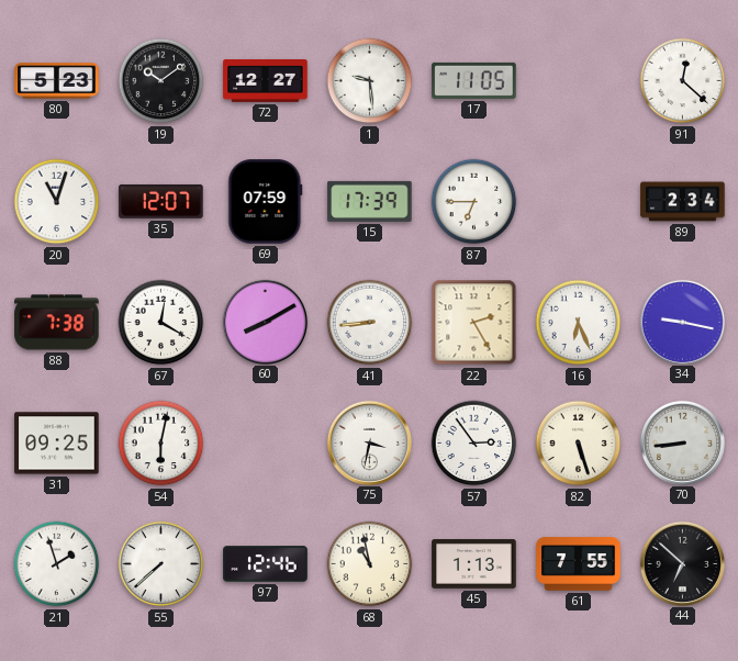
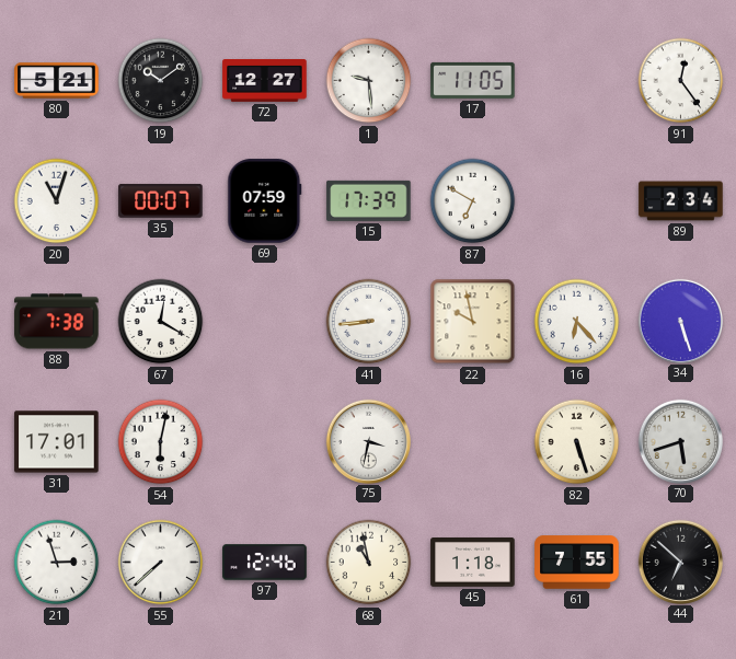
80: 5:23 -> 5:21
91: 12:22 -> 12:24
35: 12:07 -> 00:07
87: 6:45 -> 6:50
60: 8:10 -> none
22: 2:25 -> 9:58
16: 6:26 -> 6:23
34: 9:17 -> 5:27
31: 09:25 -> 17:01
57: 2:54 -> none
70: 8:44 -> 5:42
21: 1:57 -> 2:57
45: 1:13 -> 1:18
